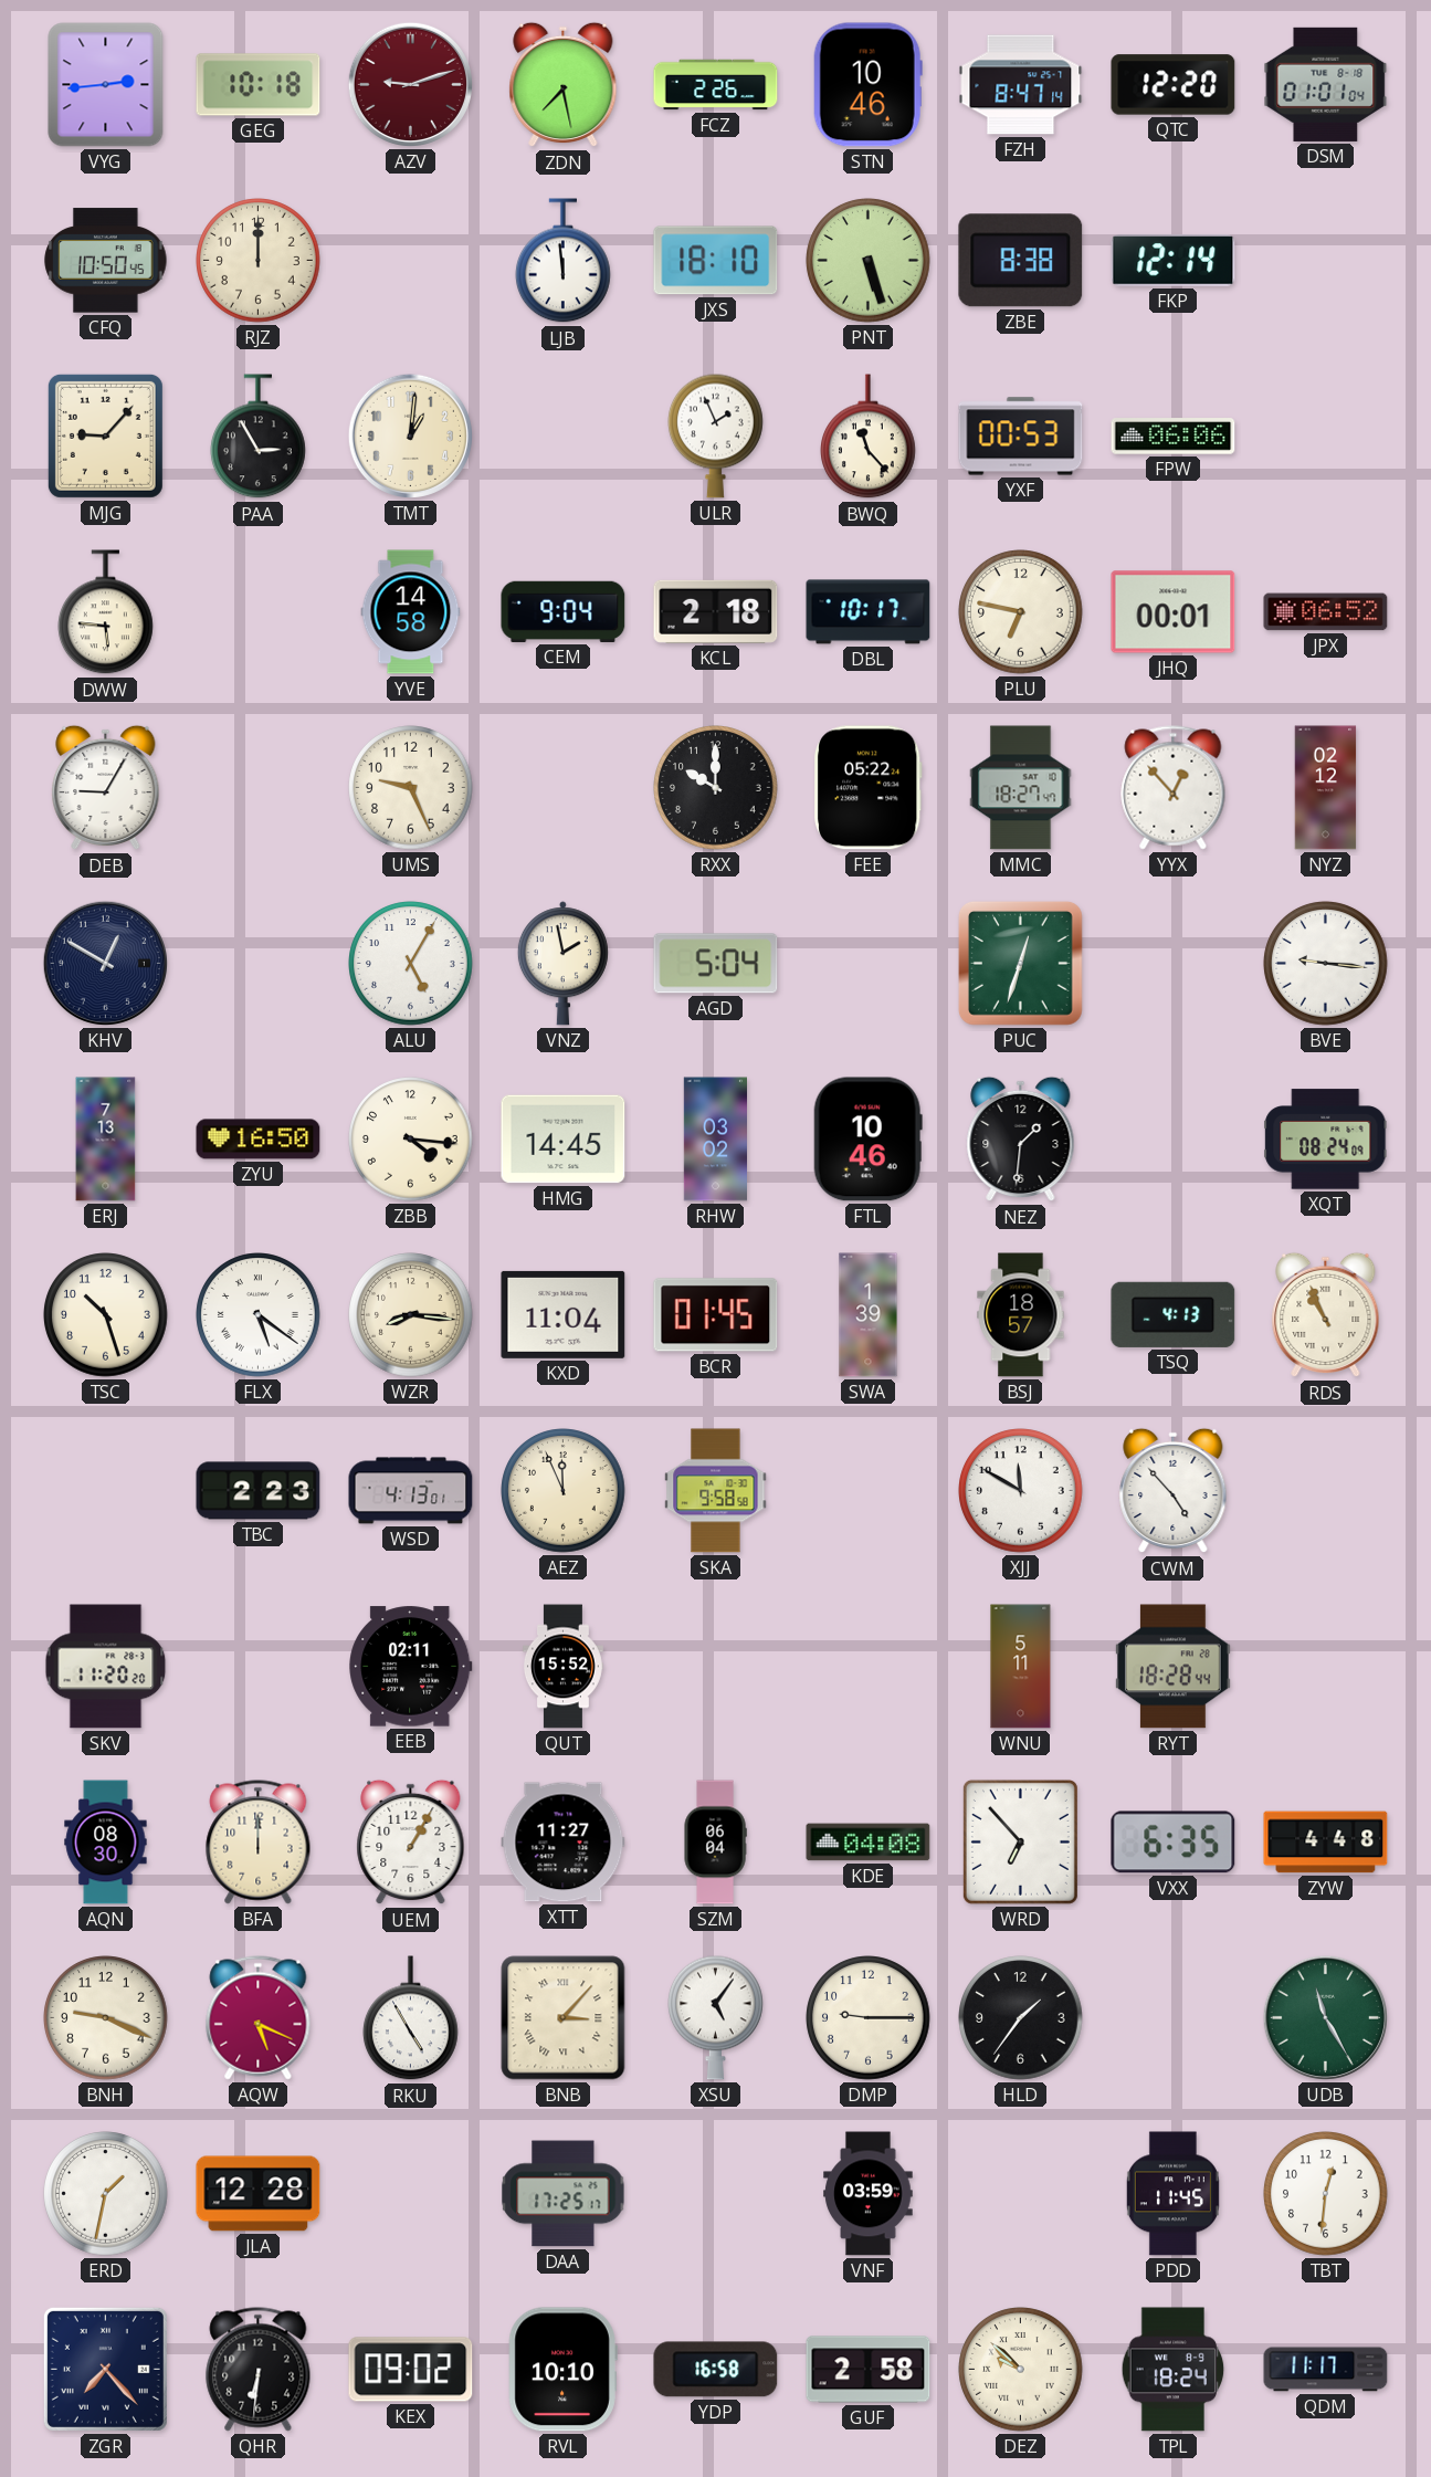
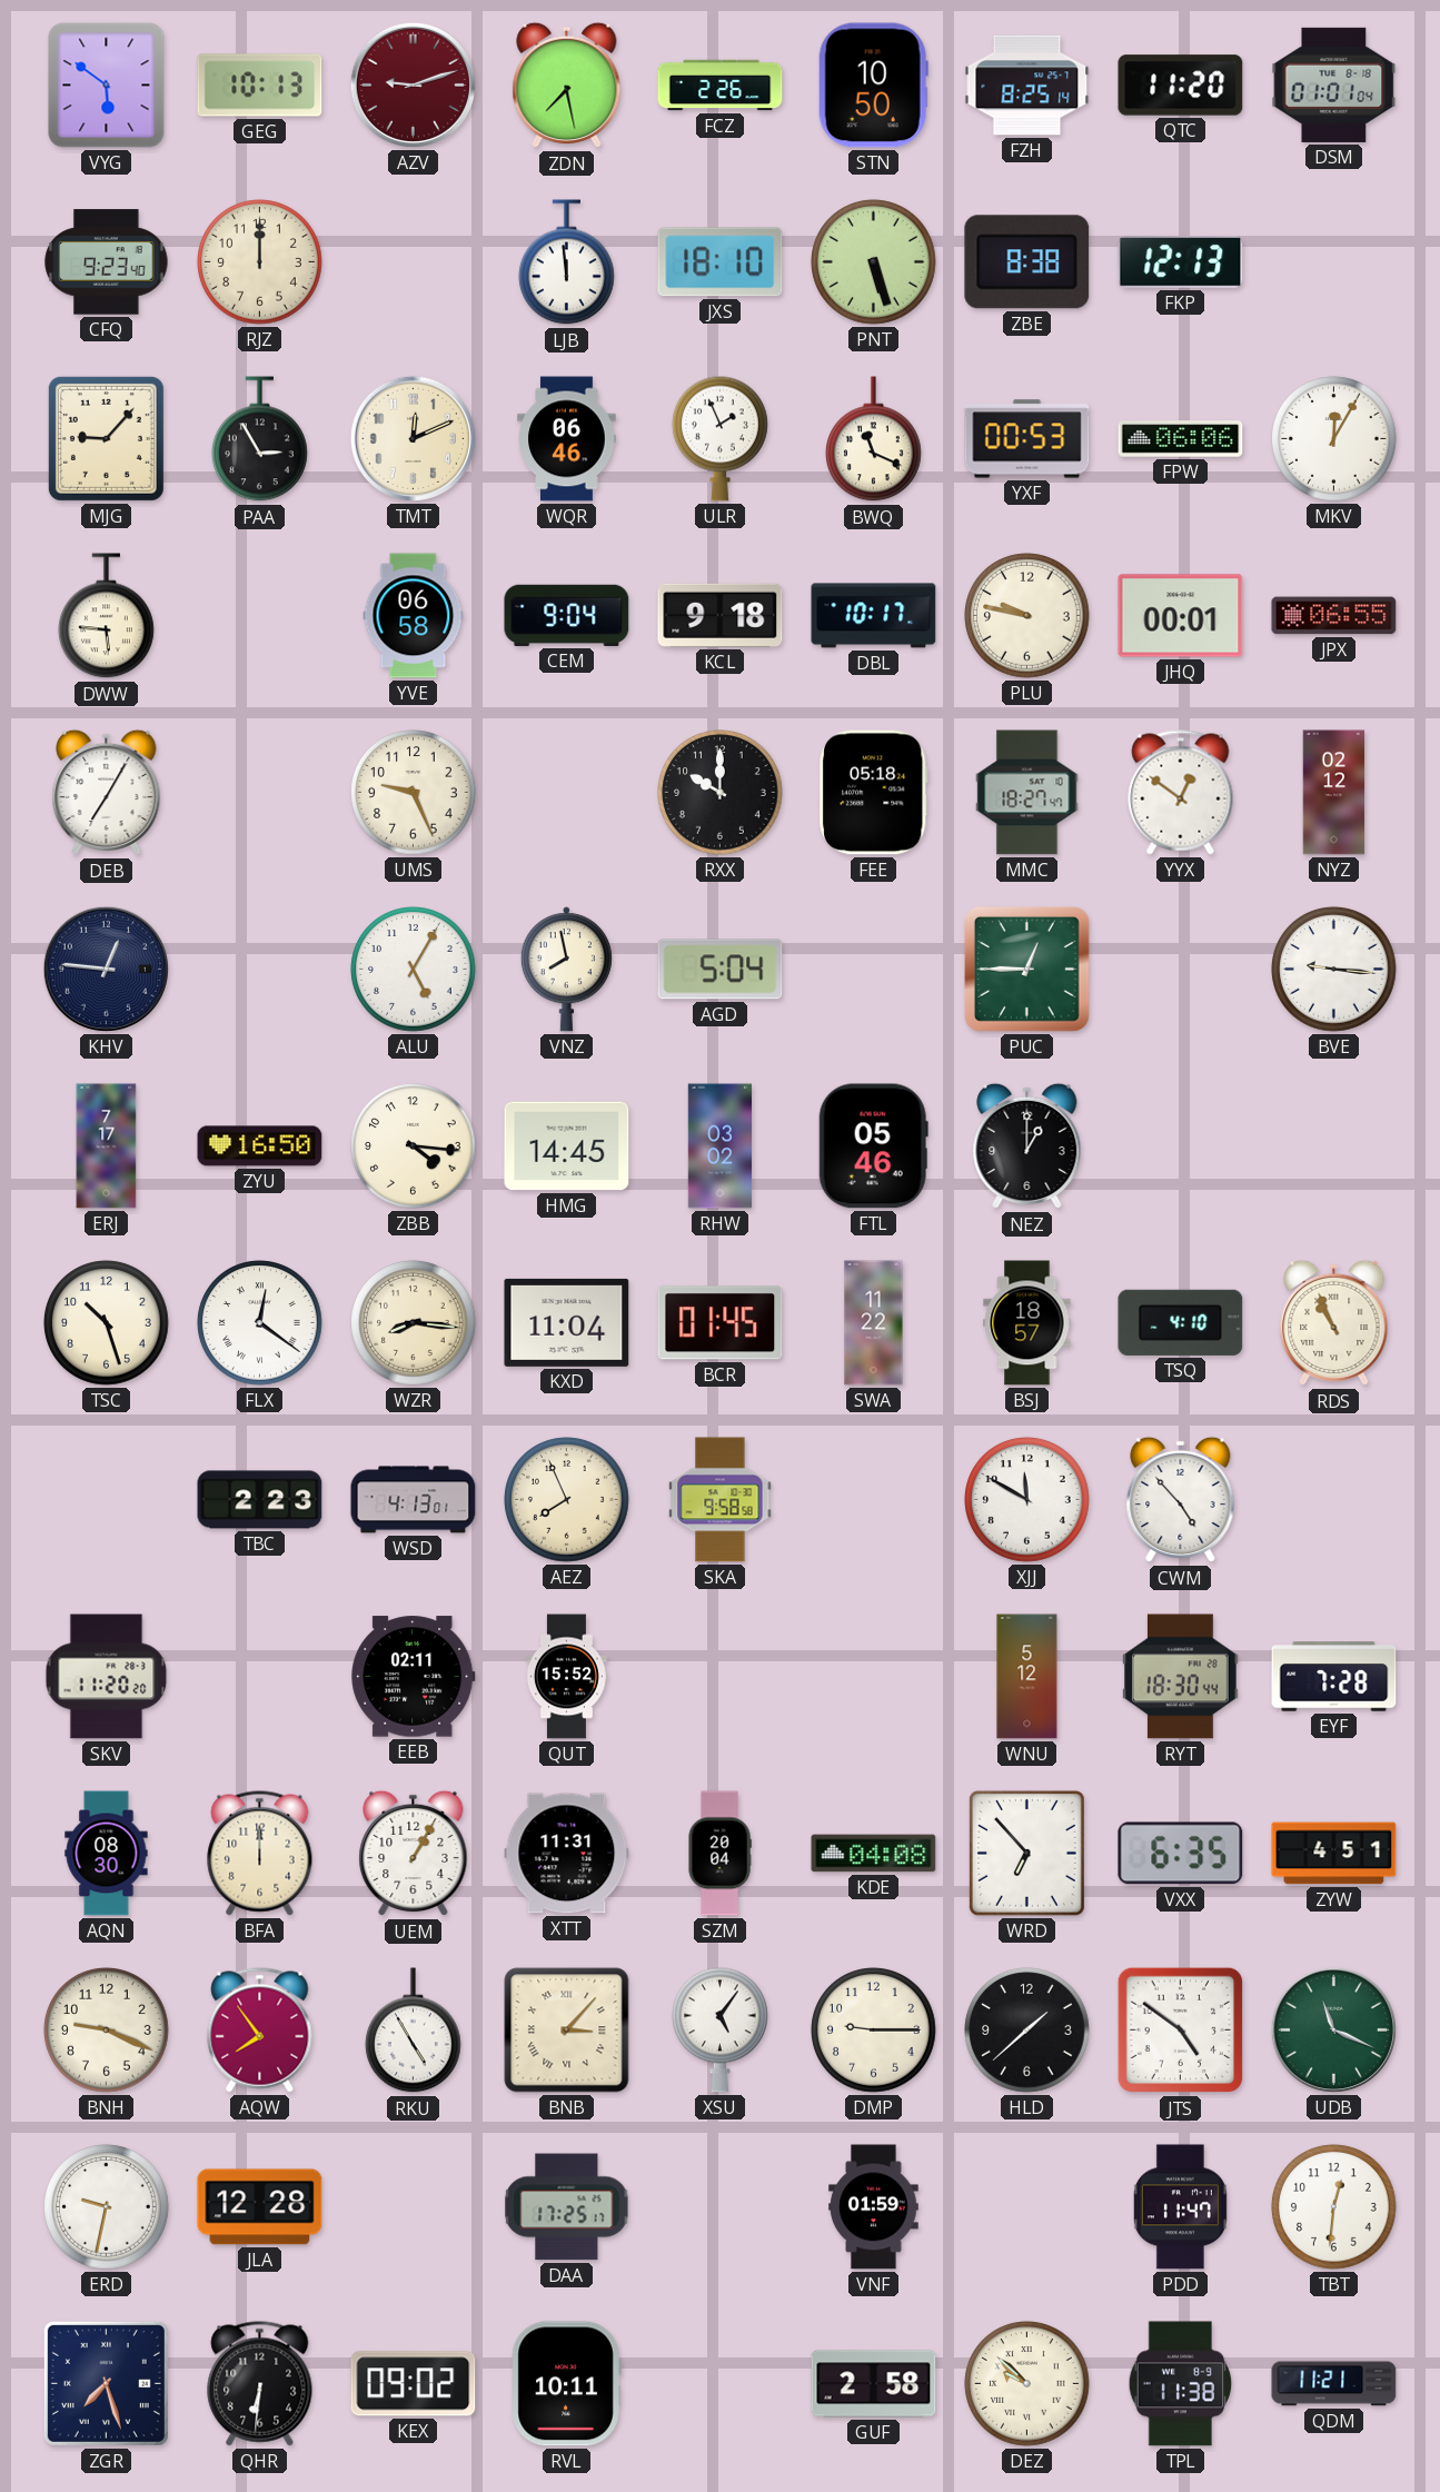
VYG: 2:44 -> 5:51
GEG: 10:18 -> 10:13
STN: 10:46 -> 10:50
FZH: 8:47 -> 8:25
QTC: 12:20 -> 11:20
CFQ: 10:50 -> 9:23
FKP: 12:14 -> 12:13
TMT: 1:01 -> 12:11
WQR: none -> 06:46
BWQ: 11:23 -> 11:19
MKV: none -> 12:05
YVE: 14:58 -> 06:58
KCL: 2:18 -> 9:18
PLU: 6:47 -> 9:47
JPX: 06:52 -> 06:55
DEB: 9:05 -> 7:05
FEE: 05:22 -> 05:18
YYX: 12:53 -> 12:51
KHV: 12:50 -> 12:46
VNZ: 1:58 -> 7:58
PUC: 12:33 -> 12:45
ERJ: 7:13 -> 7:17
FTL: 10:46 -> 05:46
NEZ: 1:31 -> 1:00
XQT: 08:24 -> none
FLX: 5:21 -> 12:21
SWA: 1:39 -> 11:22
TSQ: 4:13 -> 4:10
AEZ: 11:56 -> 7:56
WNU: 5:11 -> 5:12
RYT: 18:28 -> 18:30
EYF: none -> 7:28
XTT: 11:27 -> 11:31
SZM: 06:04 -> 20:04
ZYW: 4:48 -> 4:51
AQW: 5:19 -> 7:54
HLD: 1:36 -> 1:38
JTS: none -> 4:51
UDB: 11:25 -> 11:19
ERD: 1:32 -> 9:32
VNF: 03:59 -> 01:59
PDD: 11:45 -> 11:47
ZGR: 7:23 -> 7:27
RVL: 10:10 -> 10:11
YDP: 16:58 -> none
TPL: 18:24 -> 11:38
QDM: 11:17 -> 11:21
